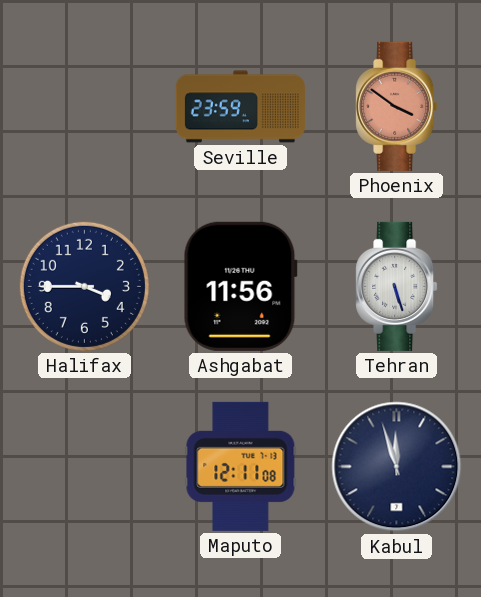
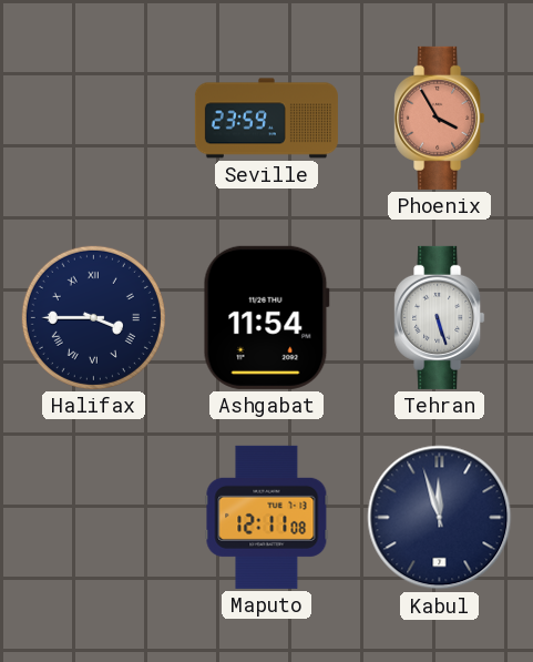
Phoenix: 3:51 -> 3:55
Halifax numerals: Arabic -> Roman
Ashgabat: 11:56 -> 11:54
